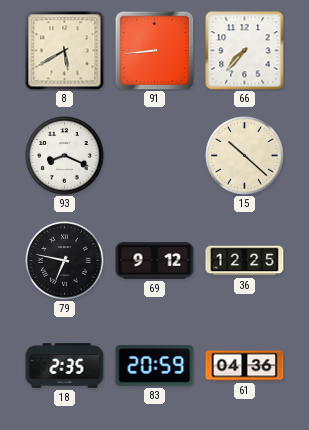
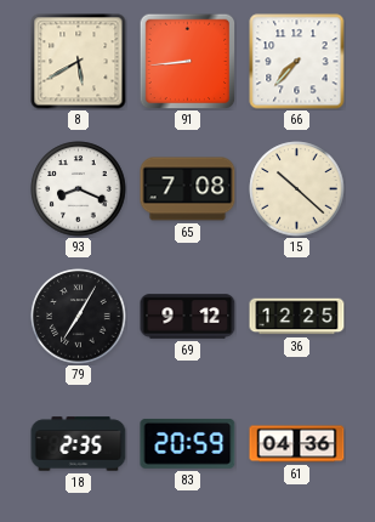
65: none -> 7:08
79: 6:47 -> 7:05
